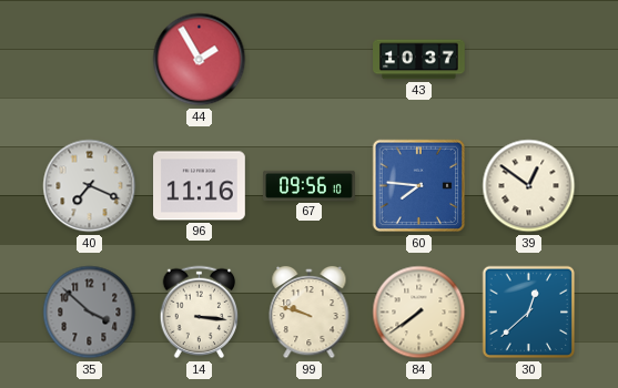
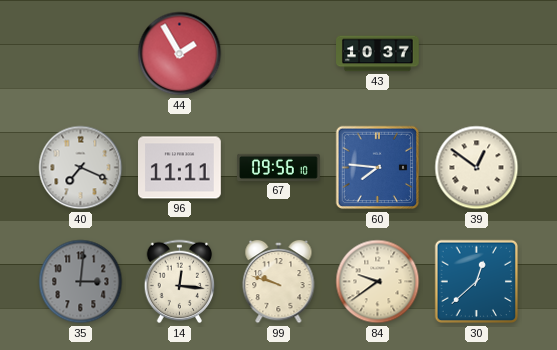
96: 11:16 -> 11:11
35: 3:52 -> 3:01
14: 3:16 -> 12:16
84: 7:39 -> 9:39
